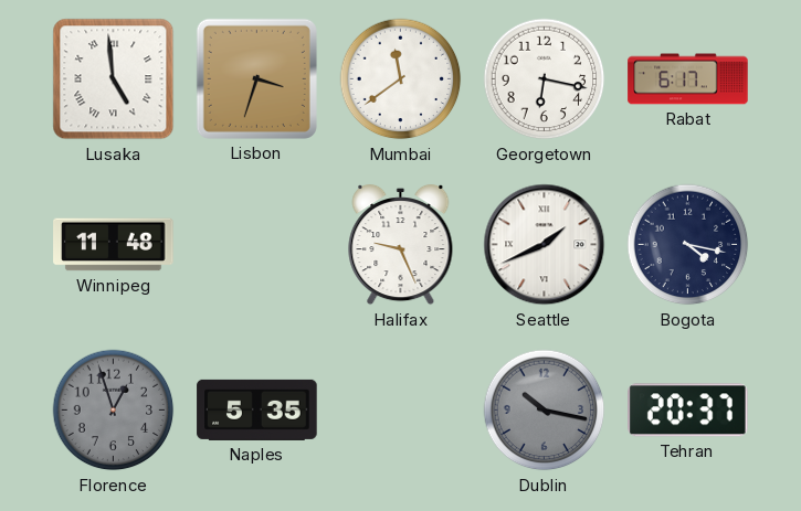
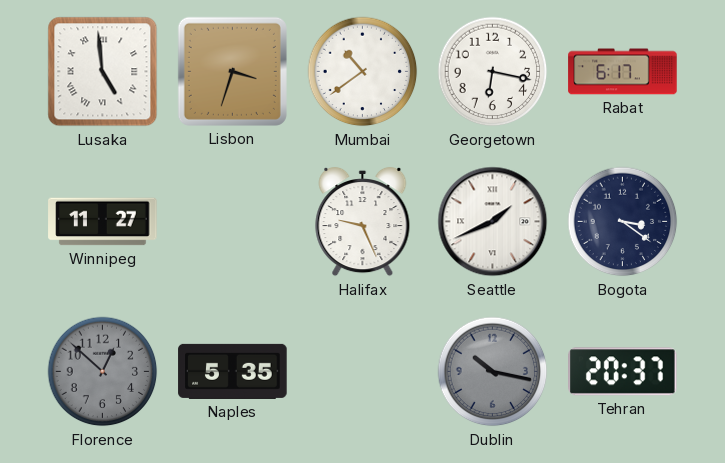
Mumbai: 11:39 -> 10:39
Winnipeg: 11:48 -> 11:27
Bogota: 4:17 -> 3:21
Florence: 12:57 -> 12:52
